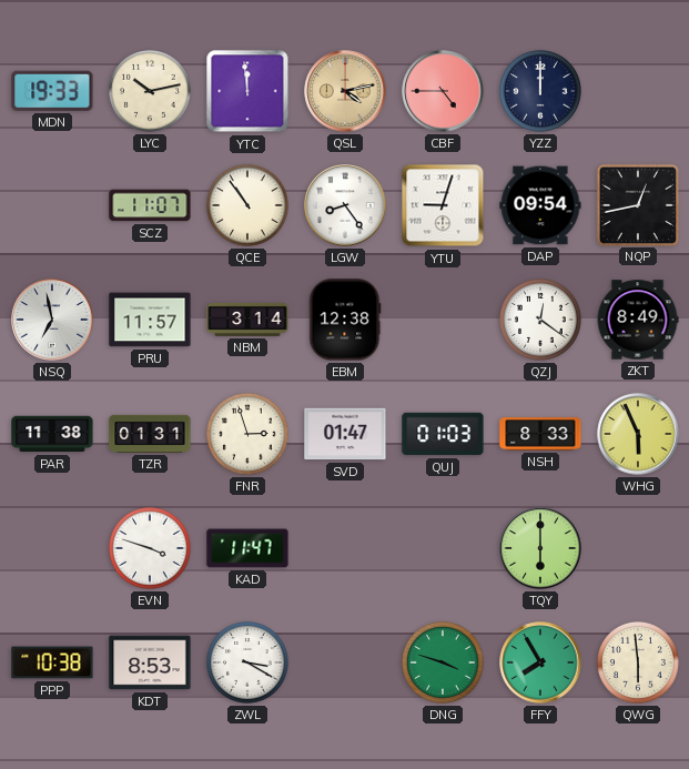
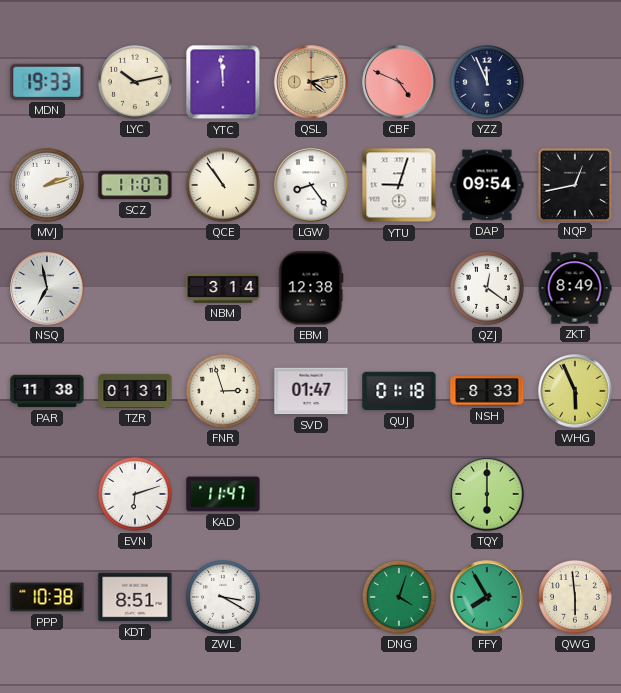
CBF: 4:45 -> 4:49
YZZ: 12:00 -> 11:56
MVJ: none -> 2:12
PRU: 11:57 -> none
QUJ: 01:03 -> 01:18
EVN: 3:48 -> 6:12
KDT: 8:53 -> 8:51
DNG: 3:48 -> 4:03
